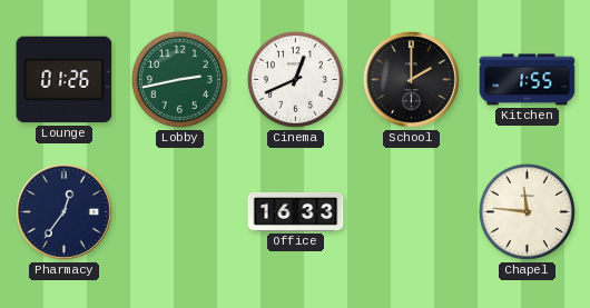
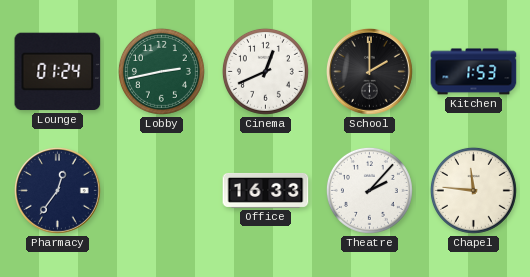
Lounge: 01:26 -> 01:24
Kitchen: 1:55 -> 1:53
Theatre: none -> 2:07
